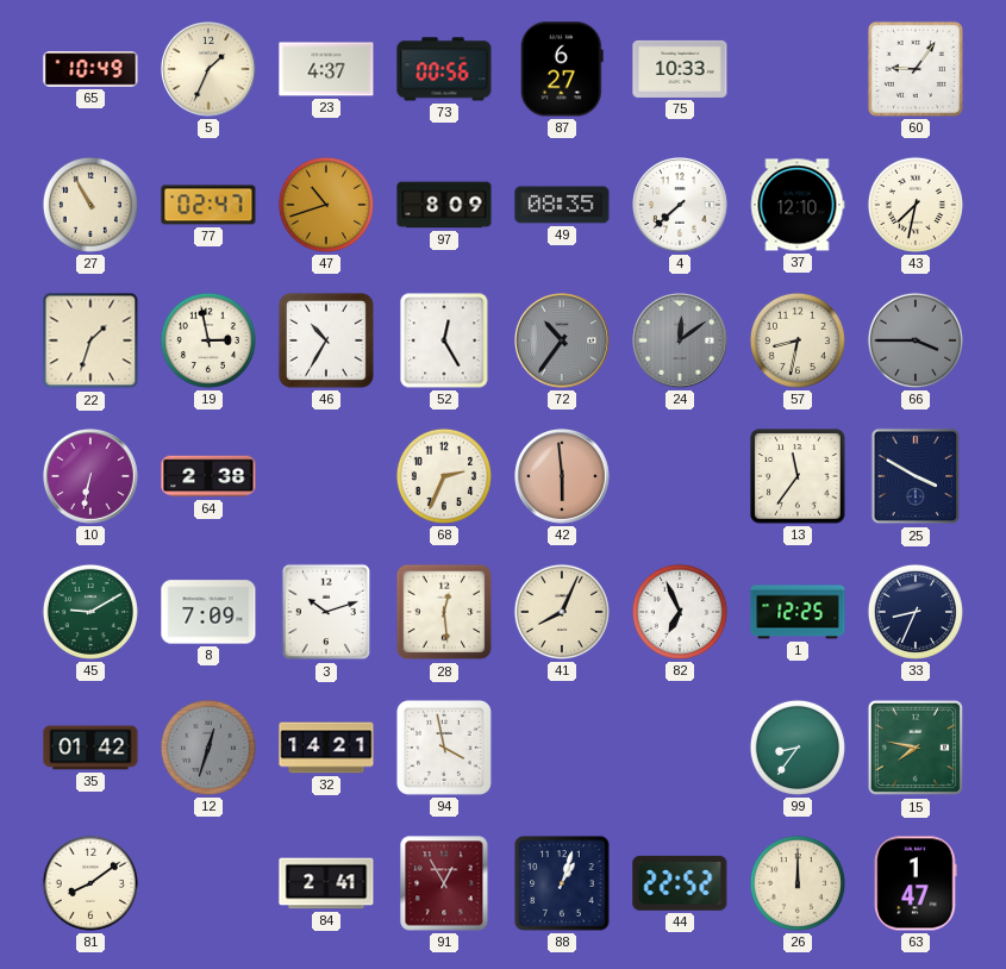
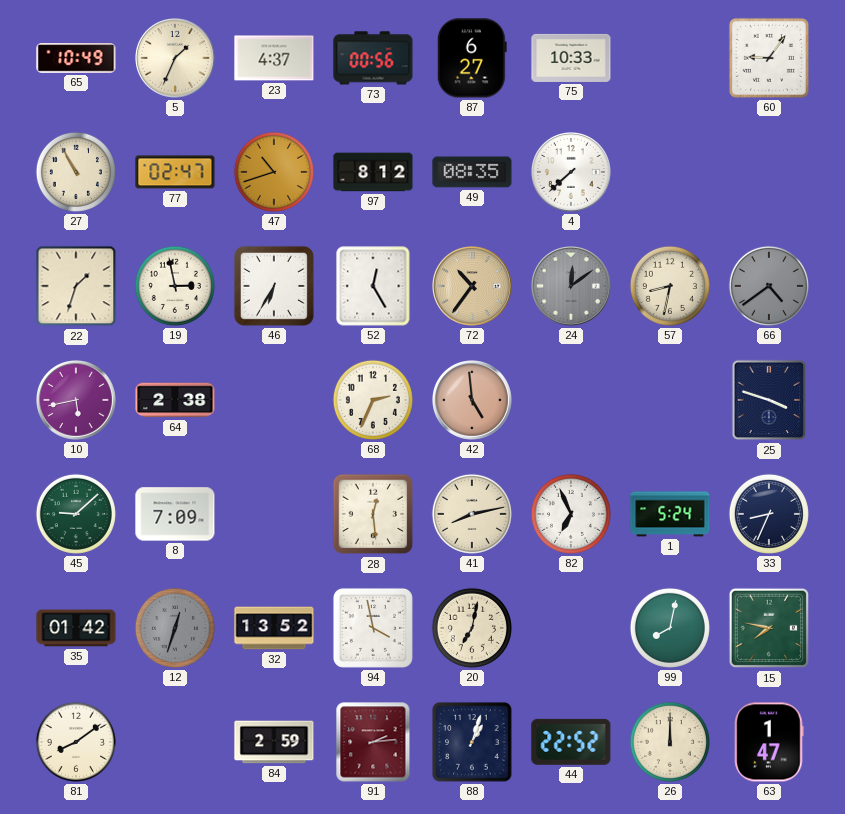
97: 8:09 -> 8:12
37: 12:10 -> none
43: 7:32 -> none
46: 10:35 -> 6:35
72 dial: grey -> champagne
66: 3:45 -> 4:39
10: 6:32 -> 5:43
42: 5:59 -> 4:59
13: 11:36 -> none
25: 3:50 -> 3:48
45: 9:10 -> 9:08
3: 10:12 -> none
41: 8:04 -> 8:13
1: 12:25 -> 5:24
32: 14:21 -> 13:52
20: none -> 7:02
99: 8:36 -> 8:02
84: 2:41 -> 2:59
91: 12:55 -> 2:14
